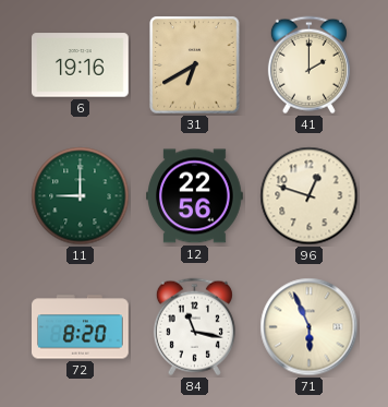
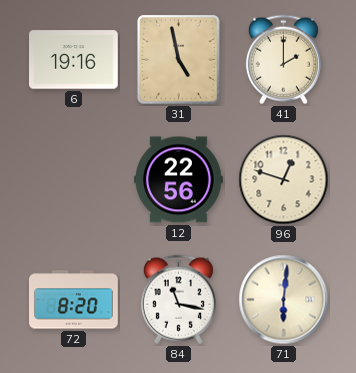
31: 6:40 -> 4:58
11: 9:00 -> none
71: 5:56 -> 6:01
